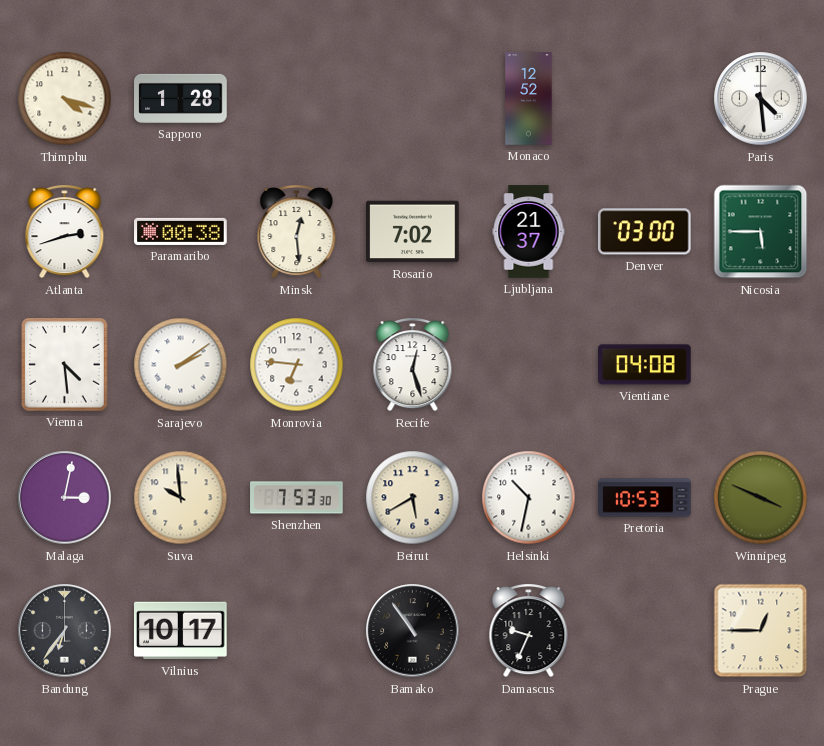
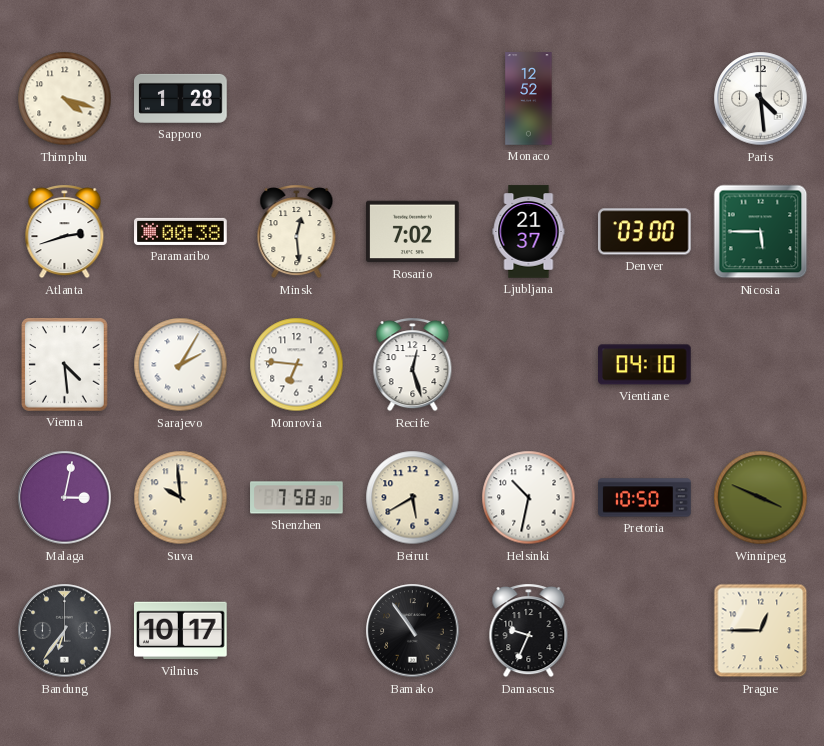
Sarajevo: 2:09 -> 2:05
Vientiane: 04:08 -> 04:10
Shenzhen: 7:53 -> 7:58
Pretoria: 10:53 -> 10:50
